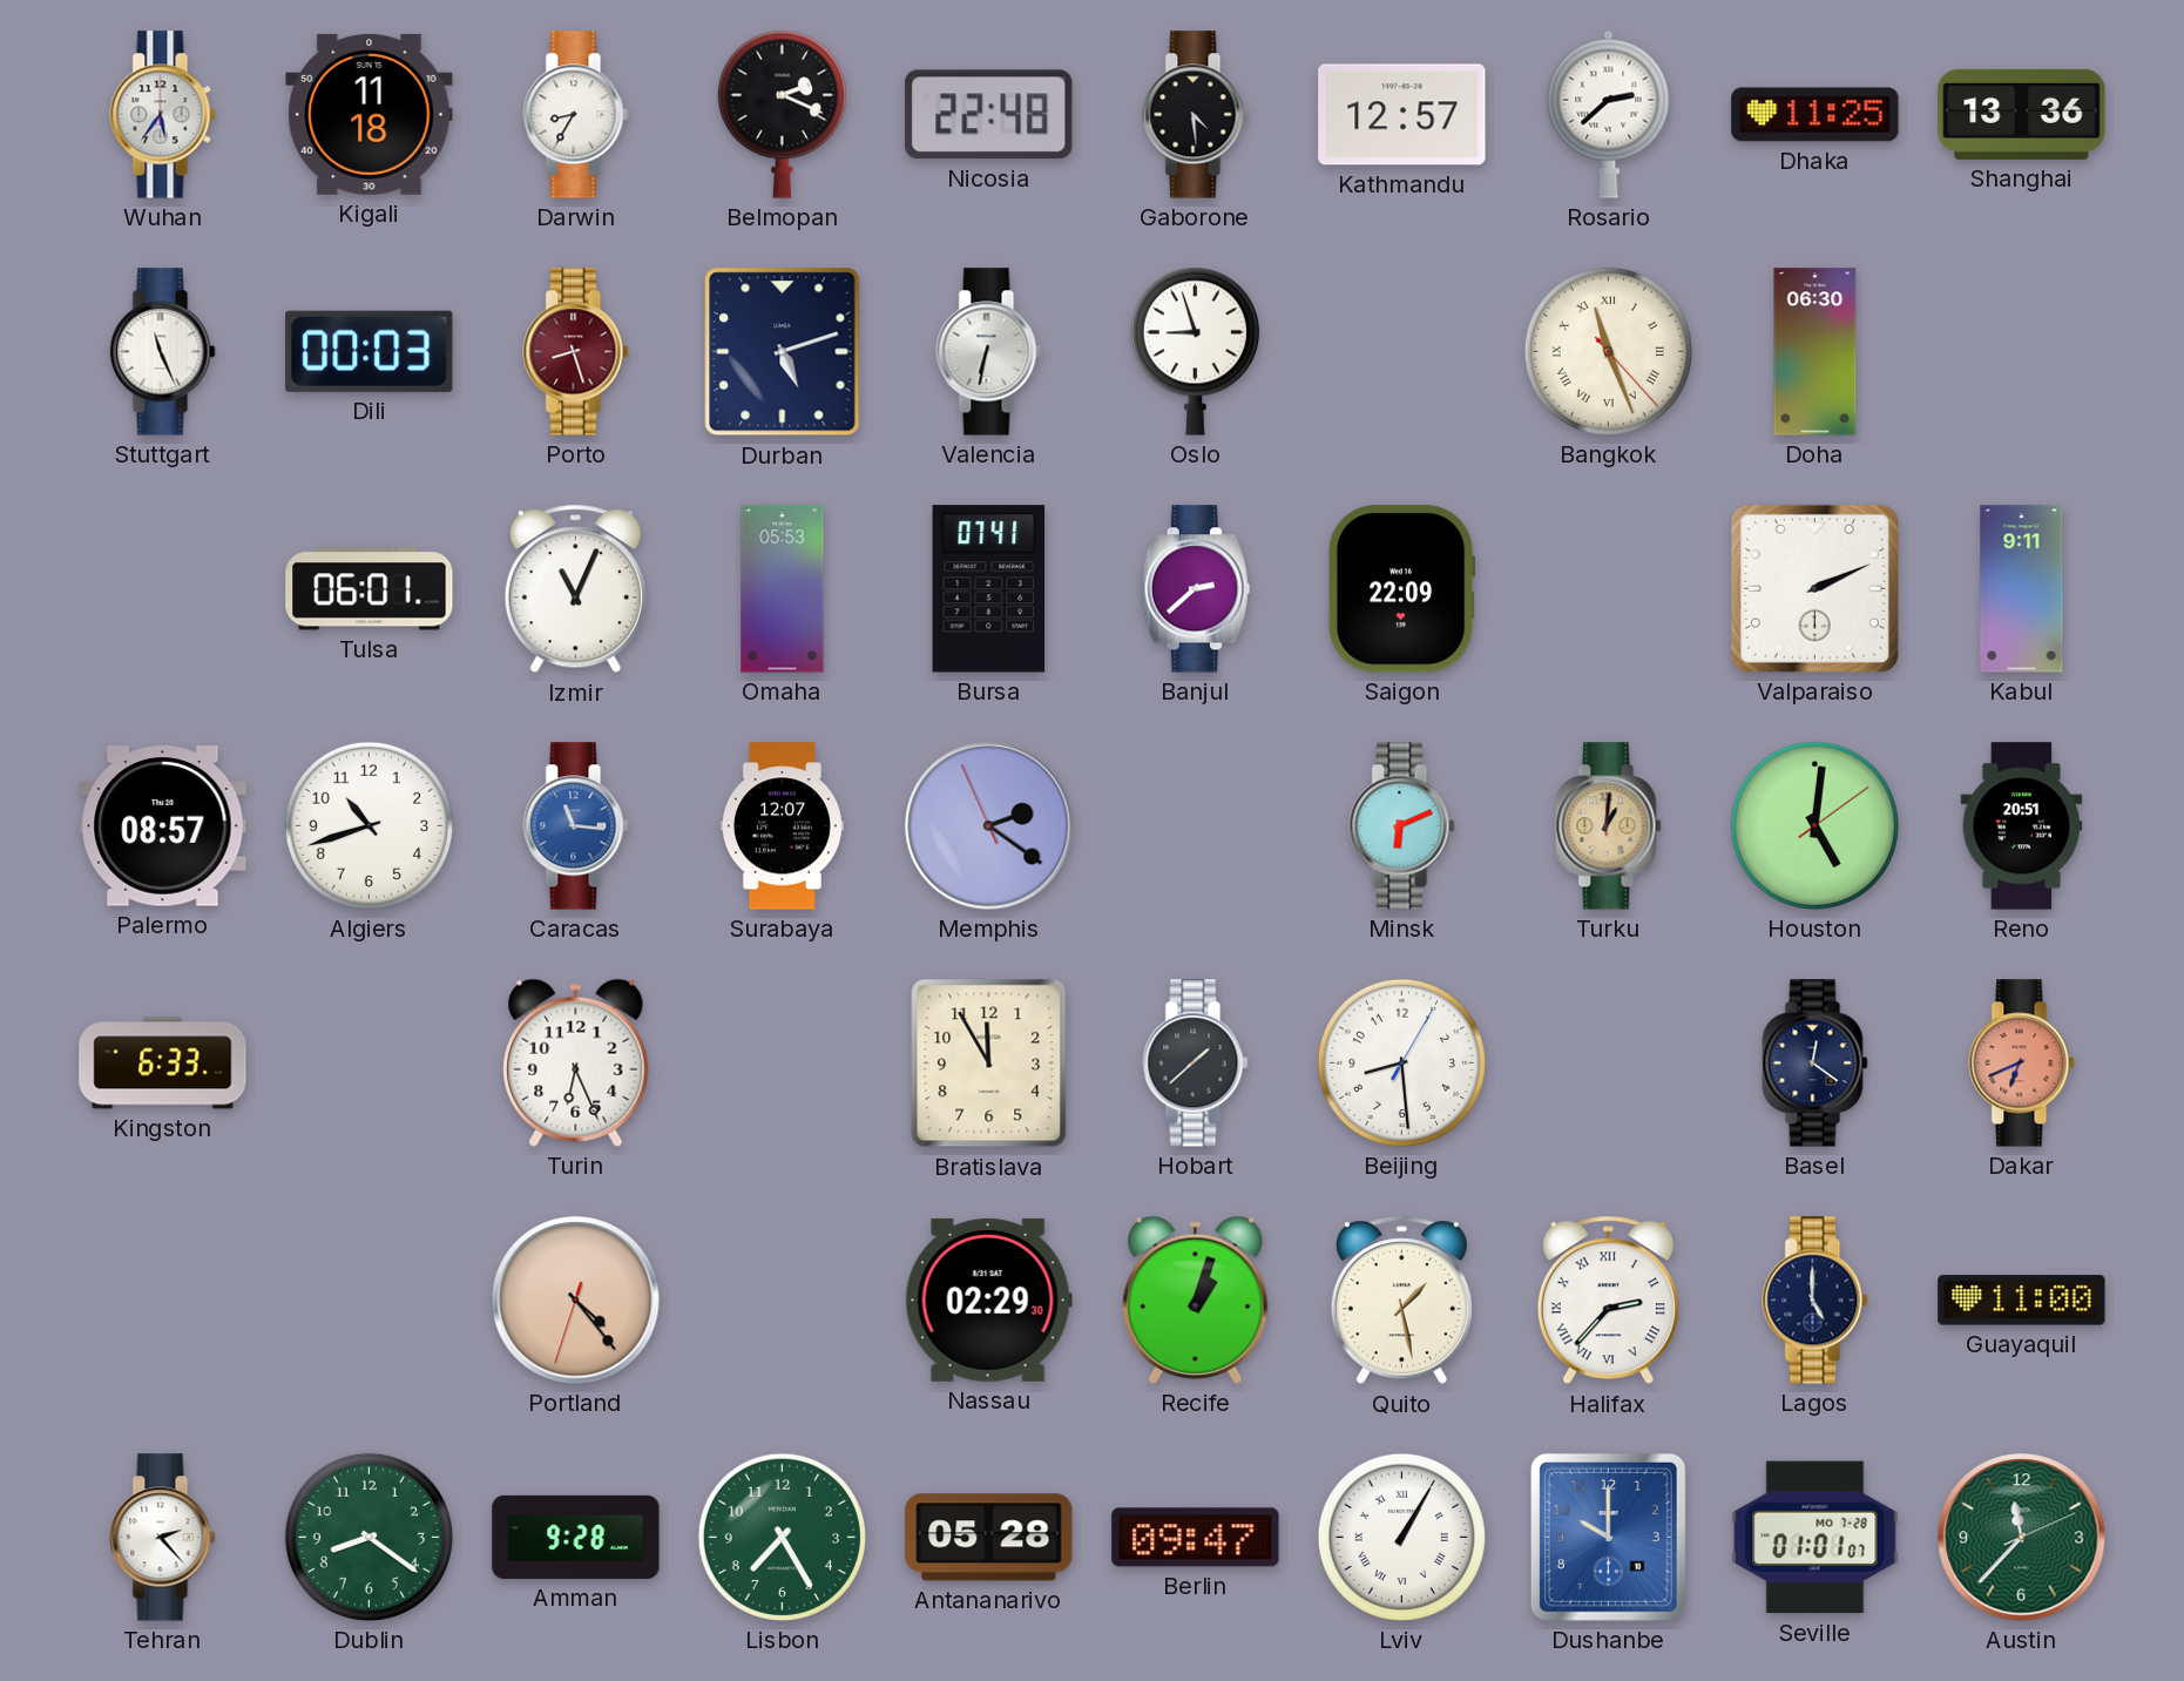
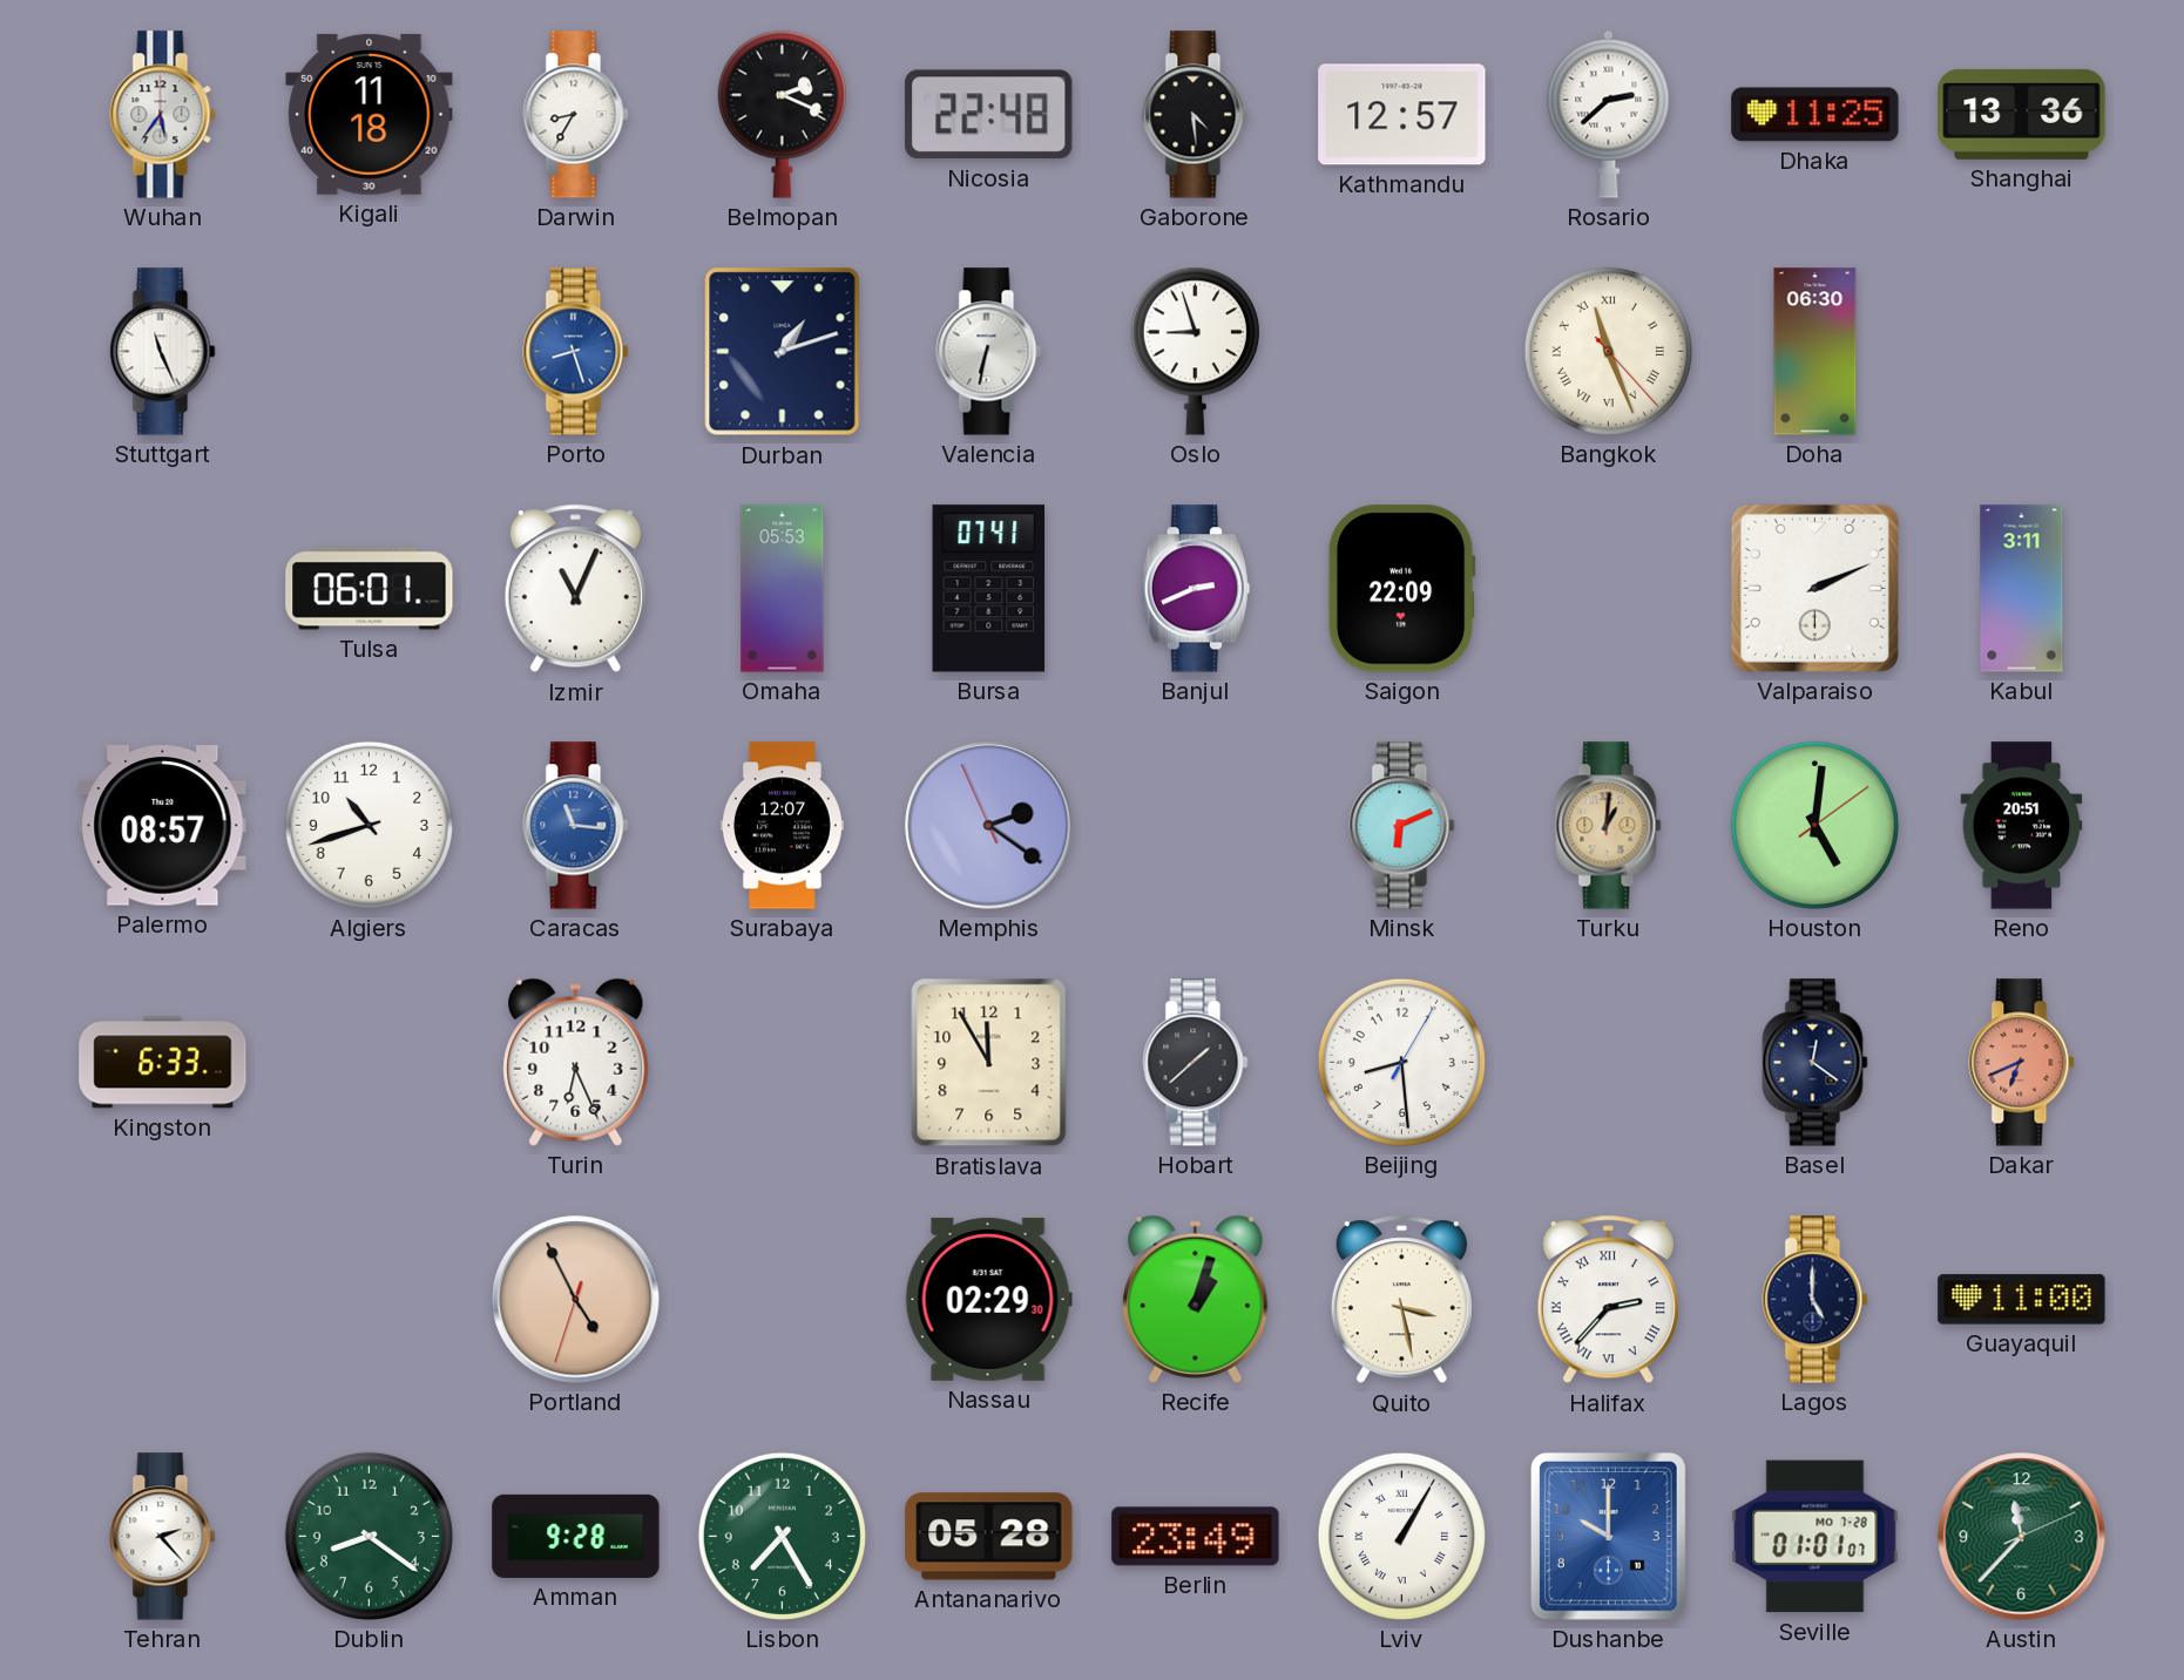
Dili: 00:03 -> none
Porto dial: burgundy -> blue
Durban: 5:12 -> 1:12
Banjul: 2:38 -> 2:41
Kabul: 9:11 -> 3:11
Portland: 4:23 -> 4:55
Quito: 1:28 -> 3:28
Berlin: 09:47 -> 23:49
